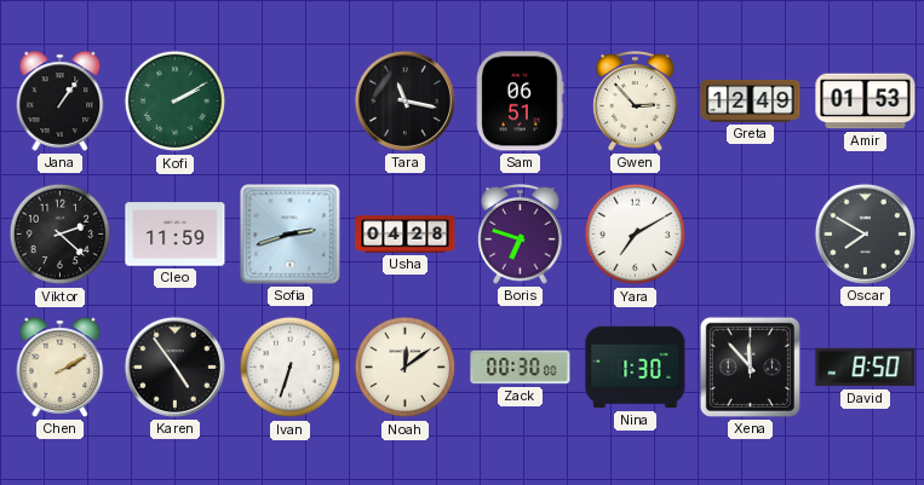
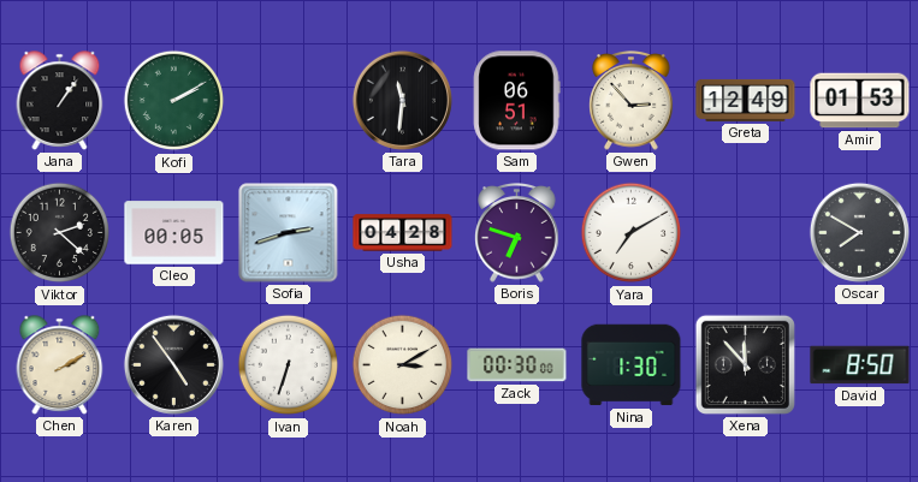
Tara: 11:17 -> 11:31
Cleo: 11:59 -> 00:05
Noah: 12:09 -> 3:10
